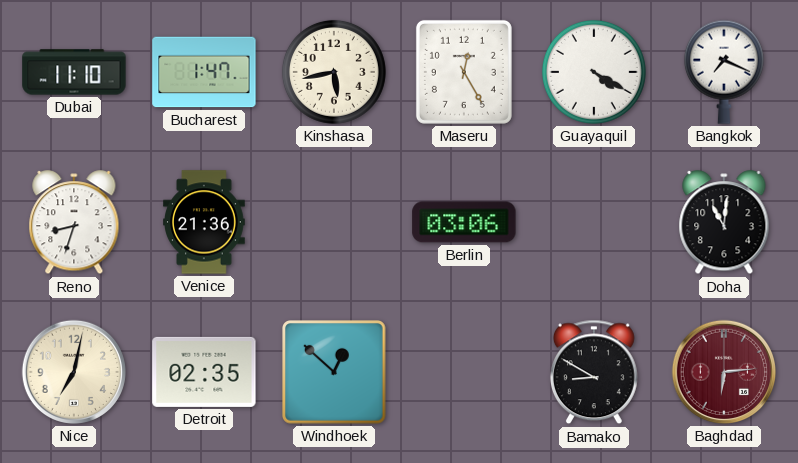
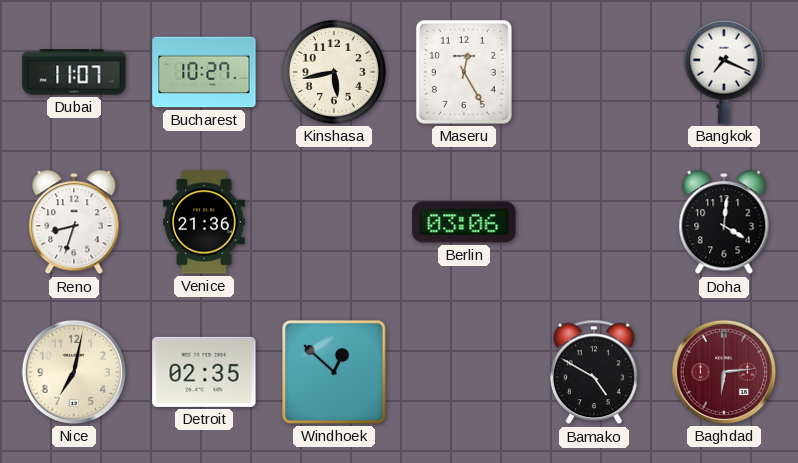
Dubai: 11:10 -> 11:07
Bucharest: 1:47 -> 10:27
Guayaquil: 4:20 -> none
Doha: 11:01 -> 4:01
Bamako: 8:50 -> 4:50
